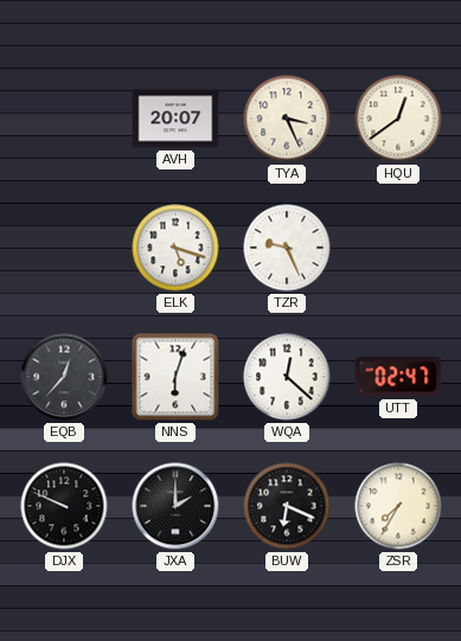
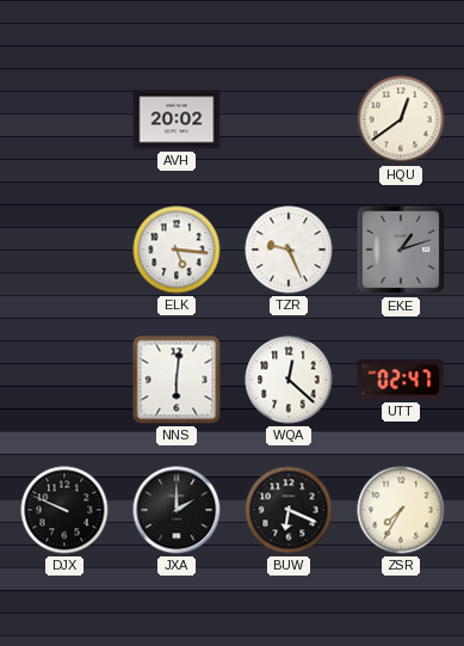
AVH: 20:07 -> 20:02
TYA: 3:26 -> none
ELK: 5:18 -> 5:16
EKE: none -> 1:12
EQB: 12:37 -> none
NNS: 6:03 -> 6:01
